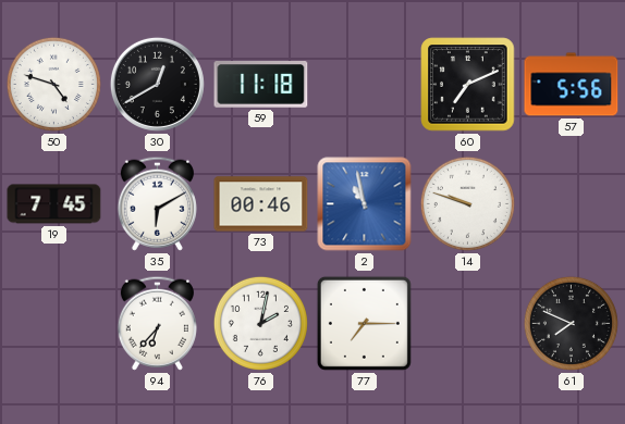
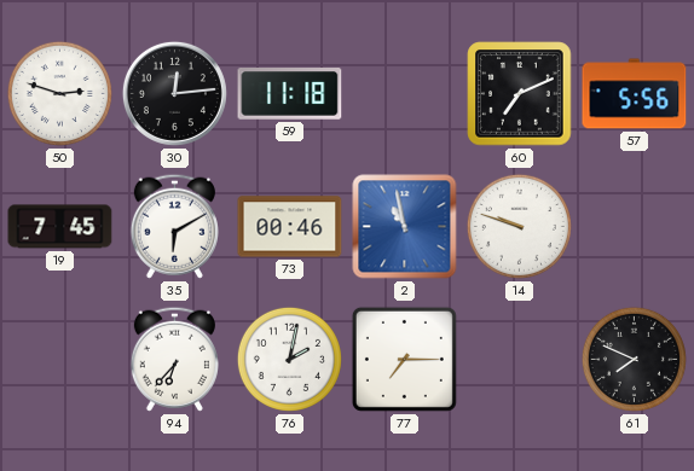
50: 4:48 -> 2:48
30: 12:40 -> 12:14
